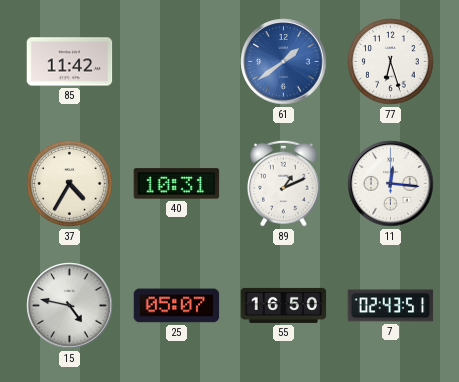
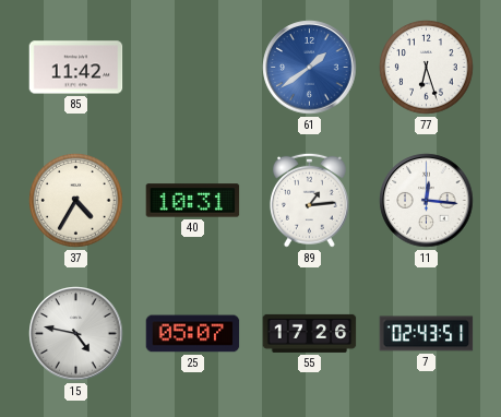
89: 1:11 -> 1:14
55: 16:50 -> 17:26
